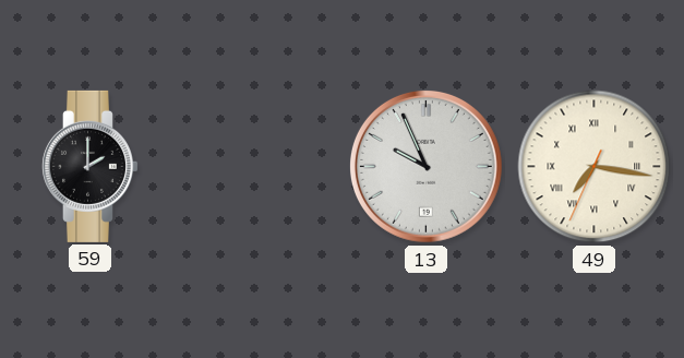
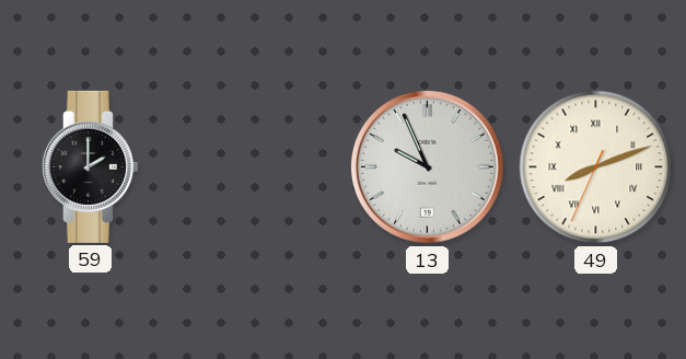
49: 7:16 -> 8:11
